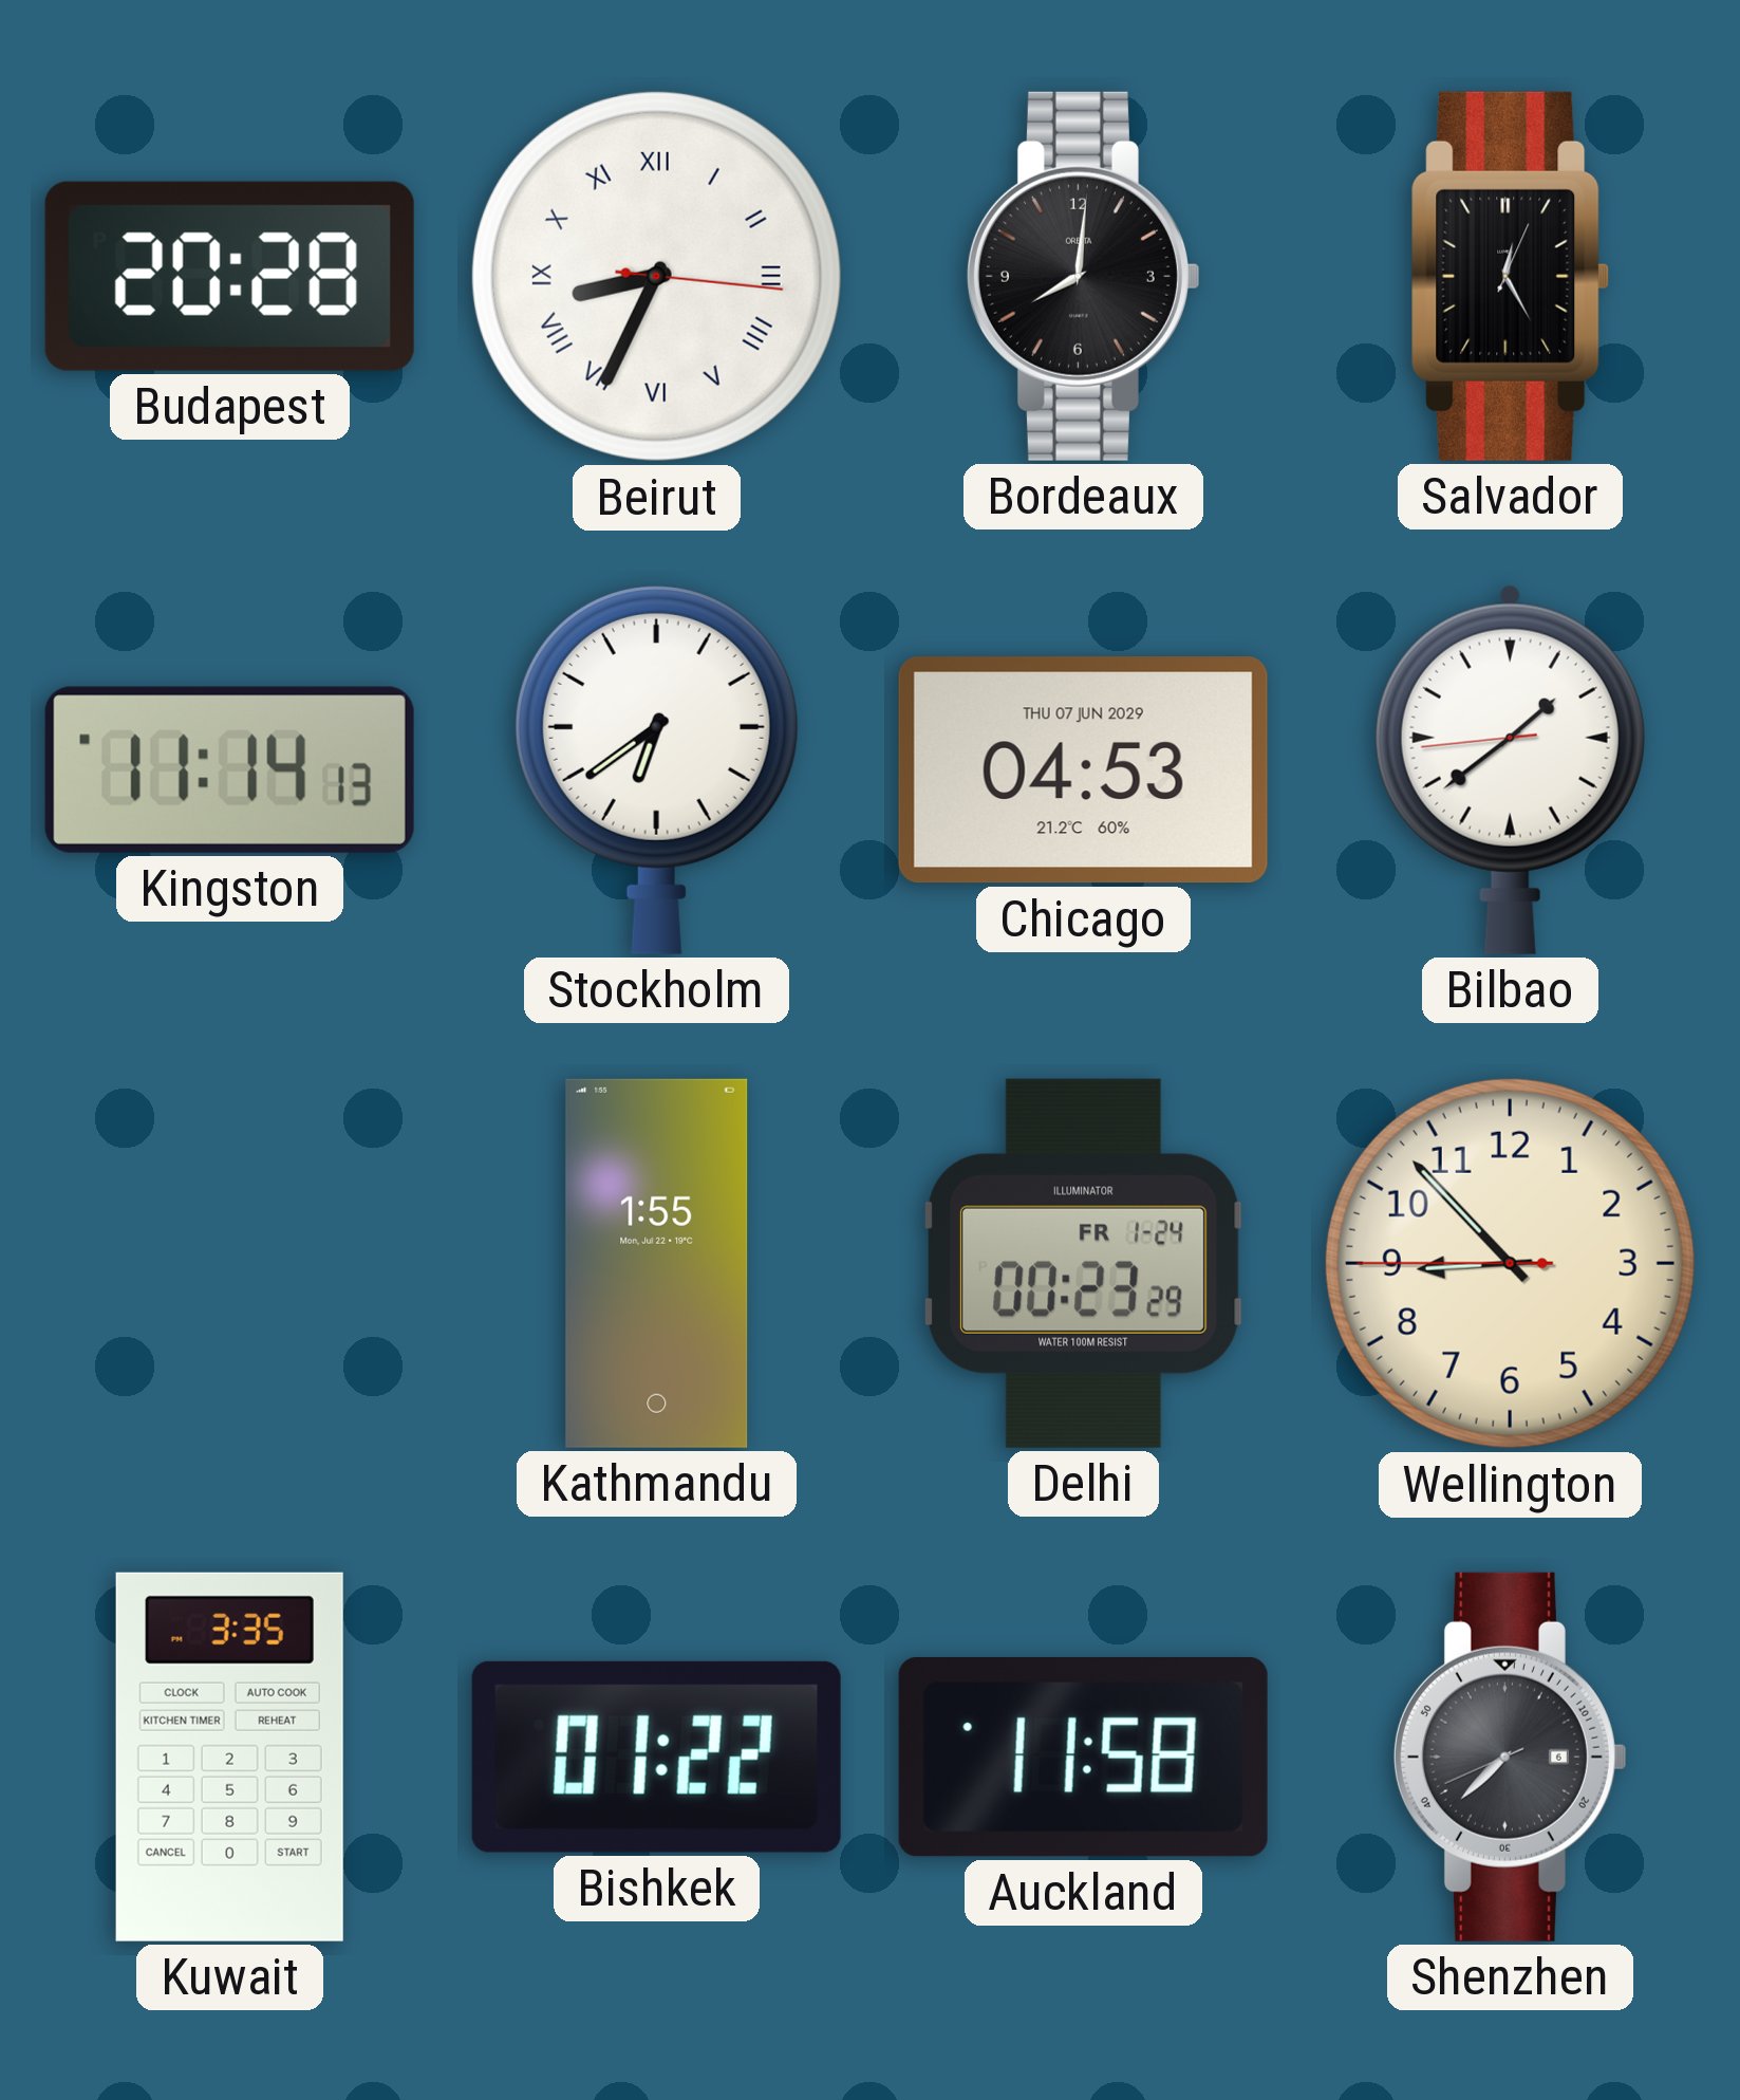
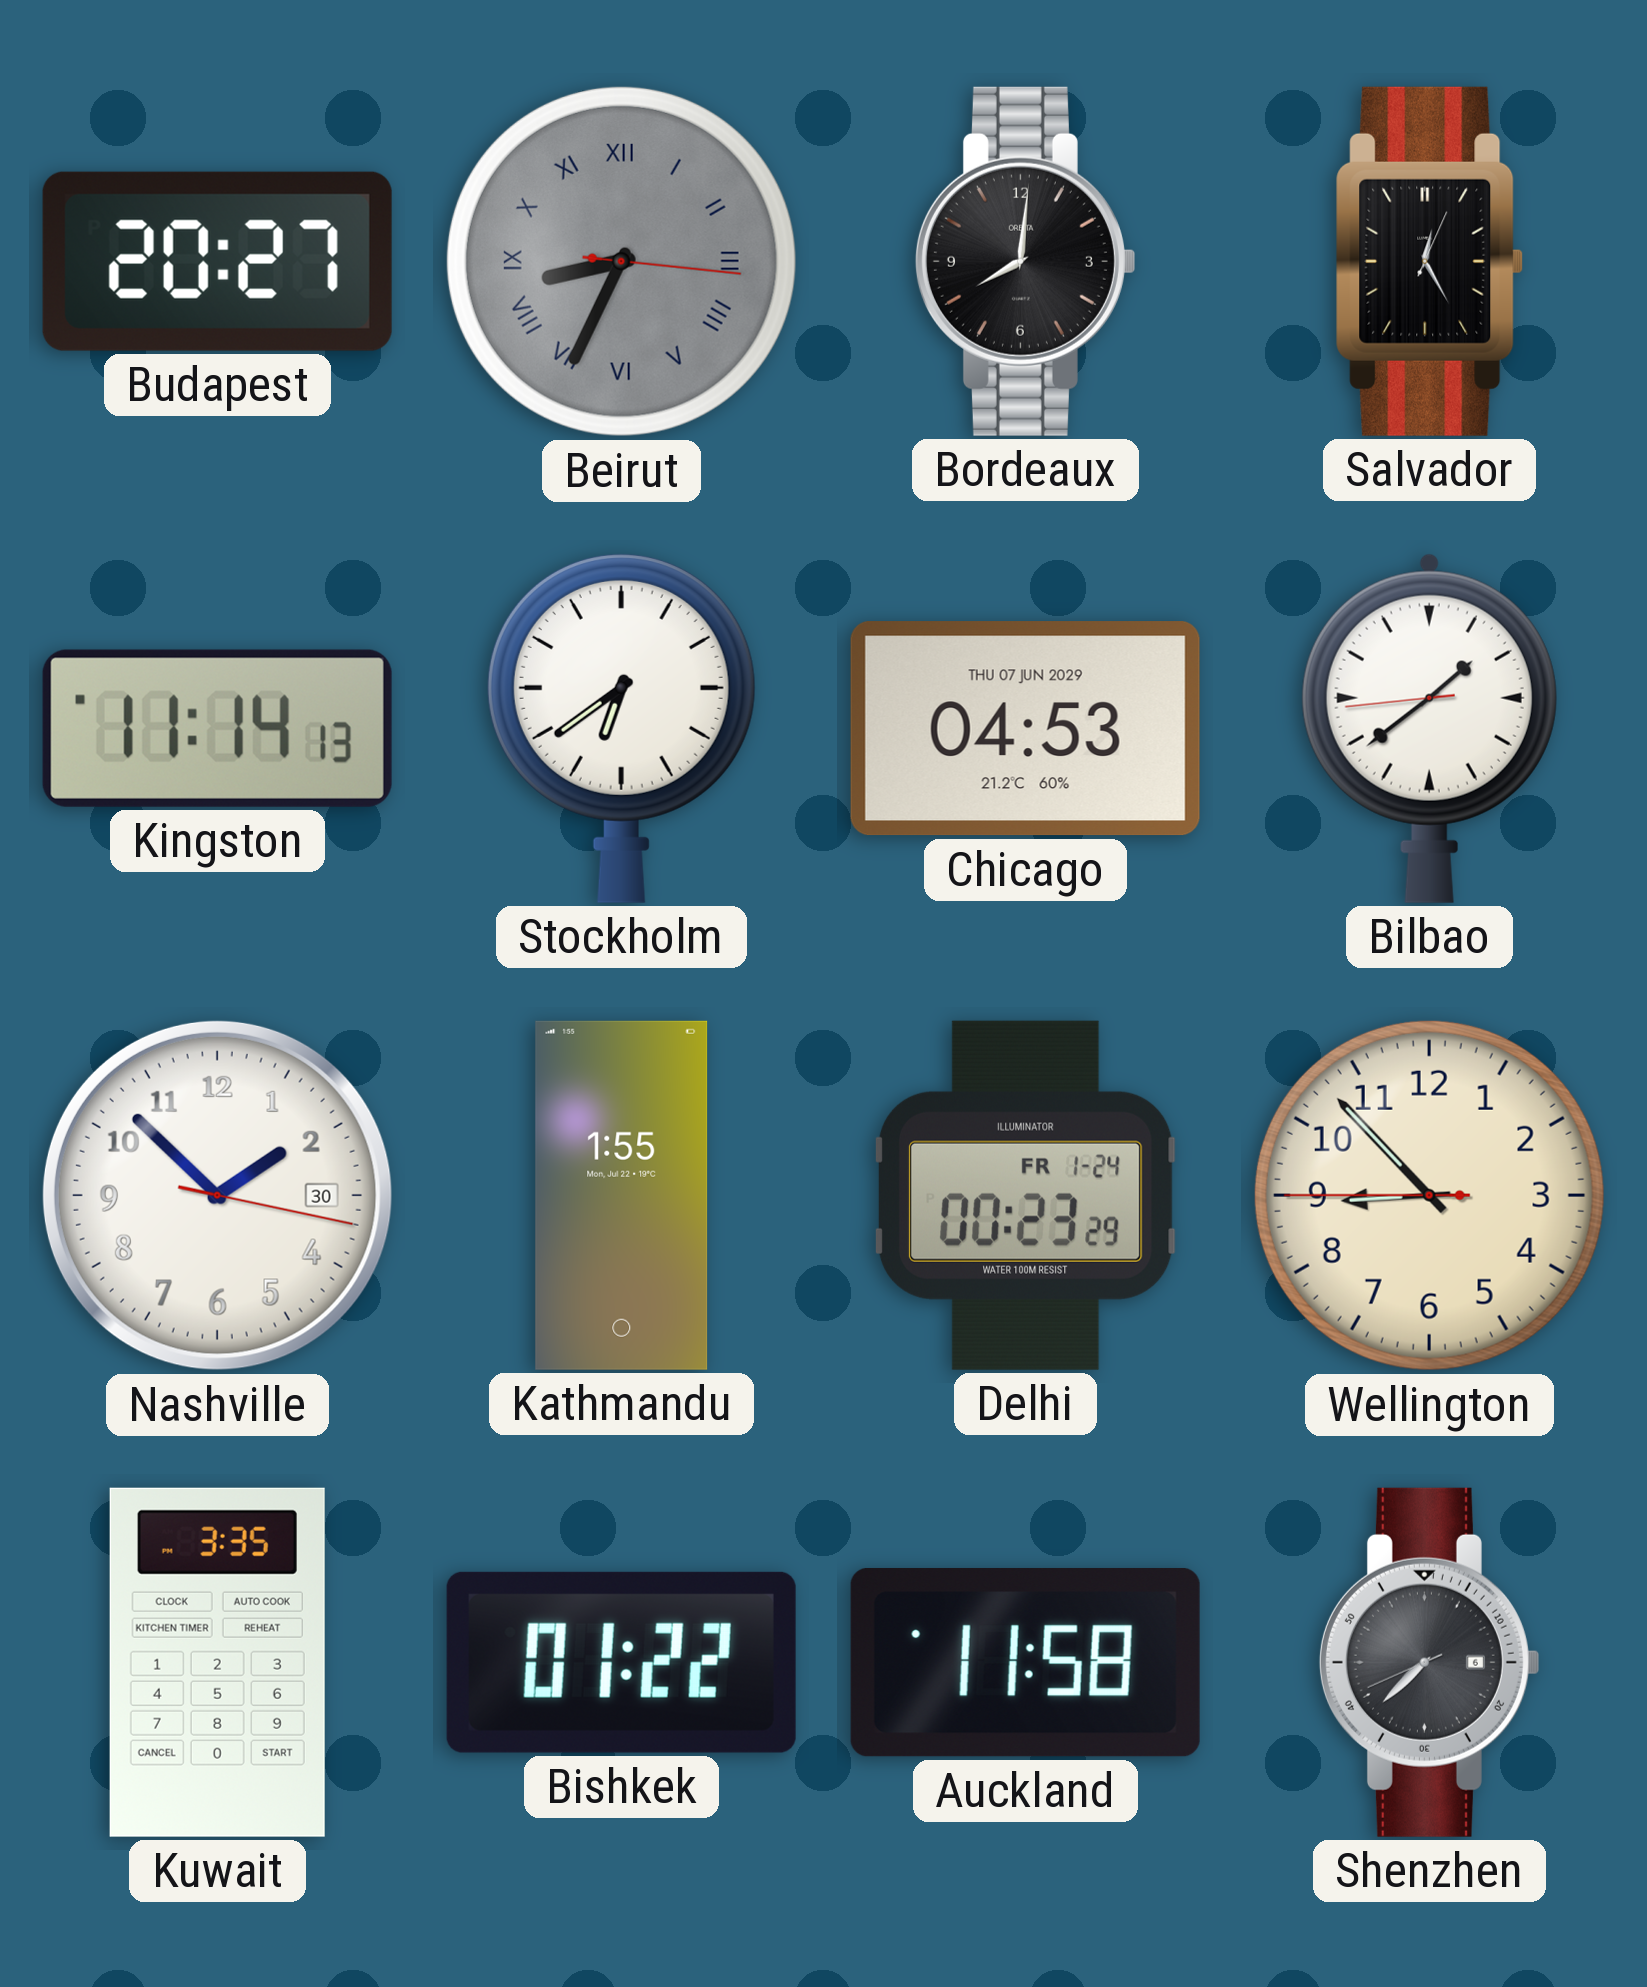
Budapest: 20:28 -> 20:27
Beirut dial: white -> grey
Nashville: none -> 1:52
